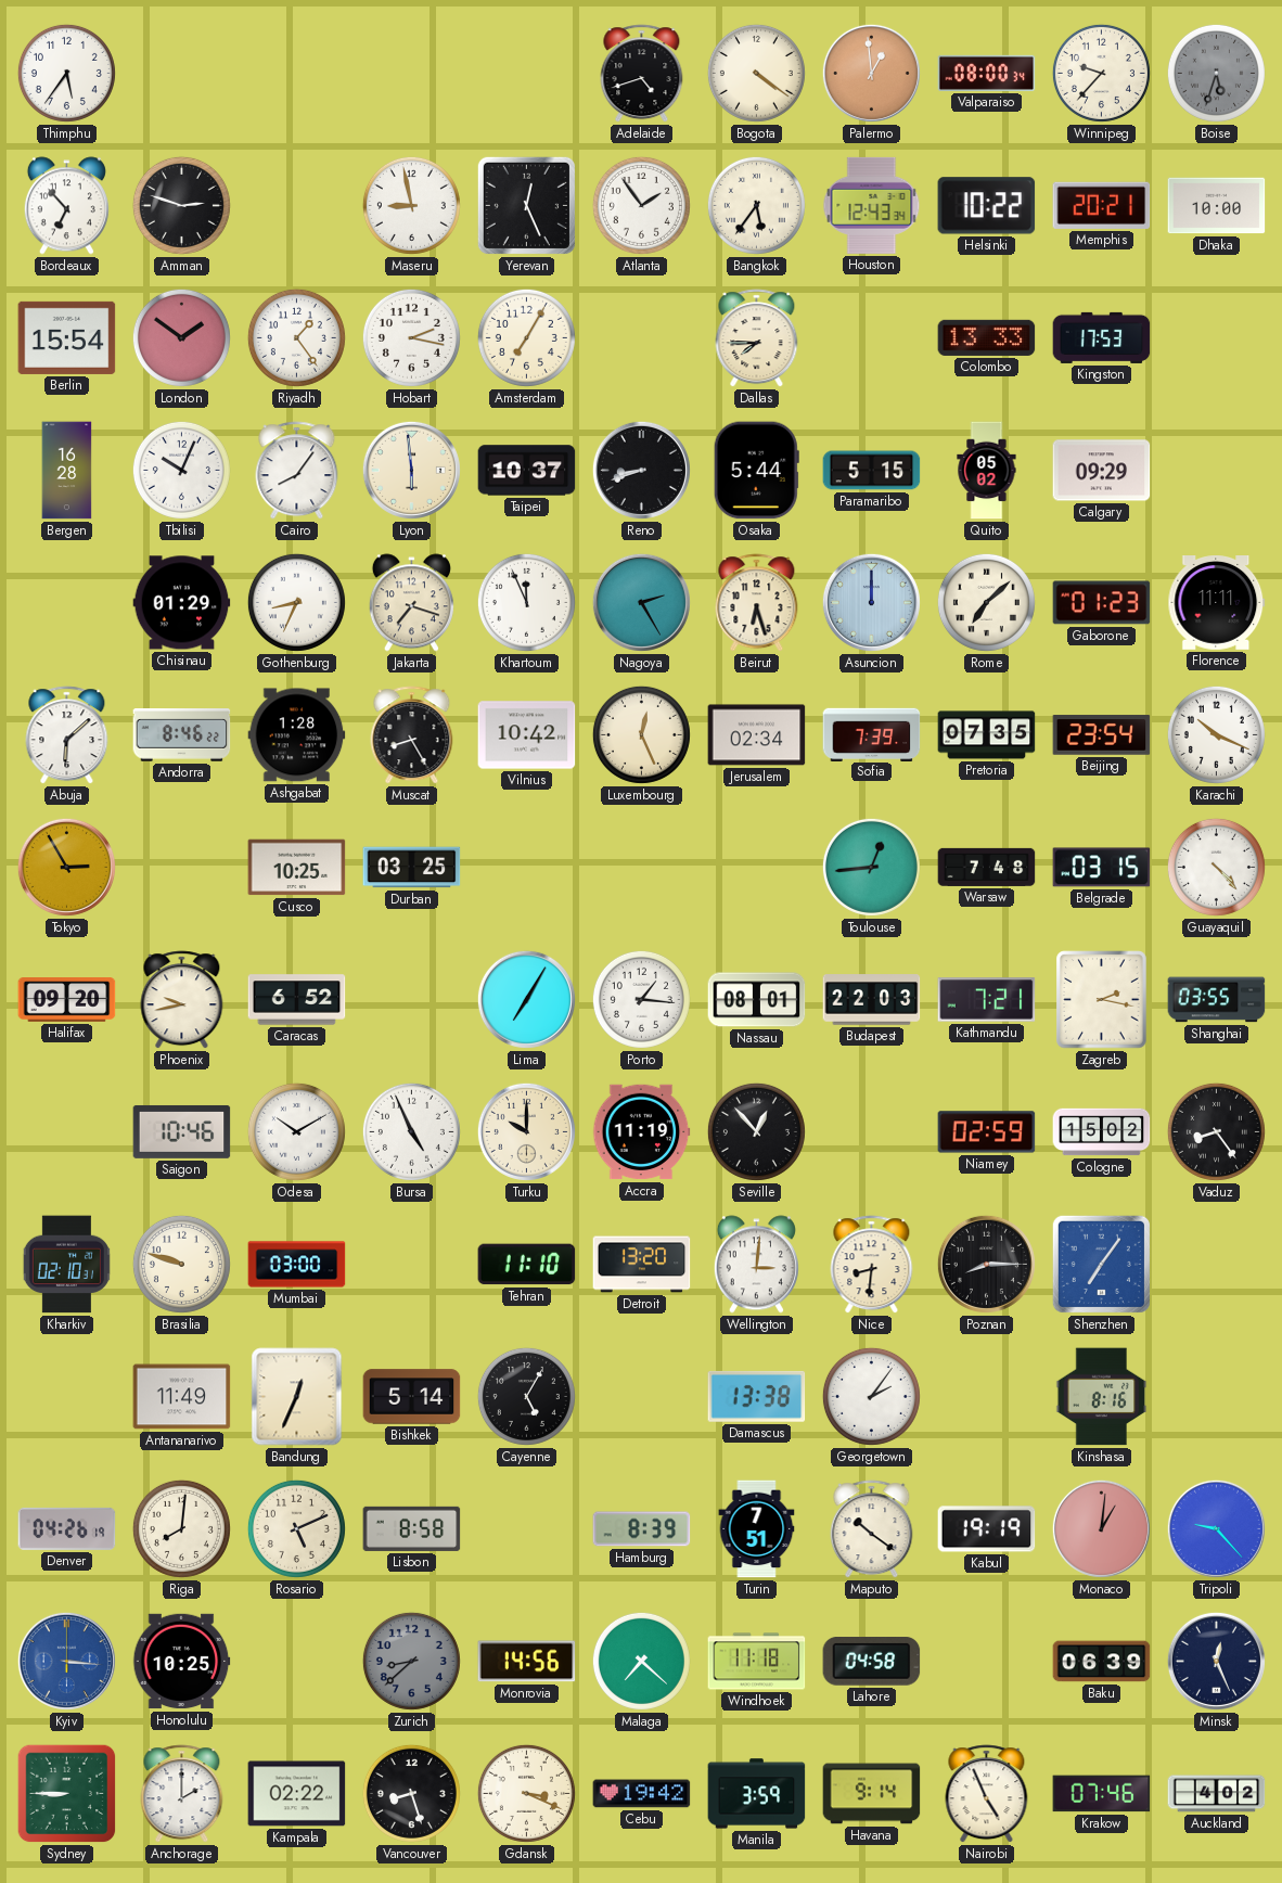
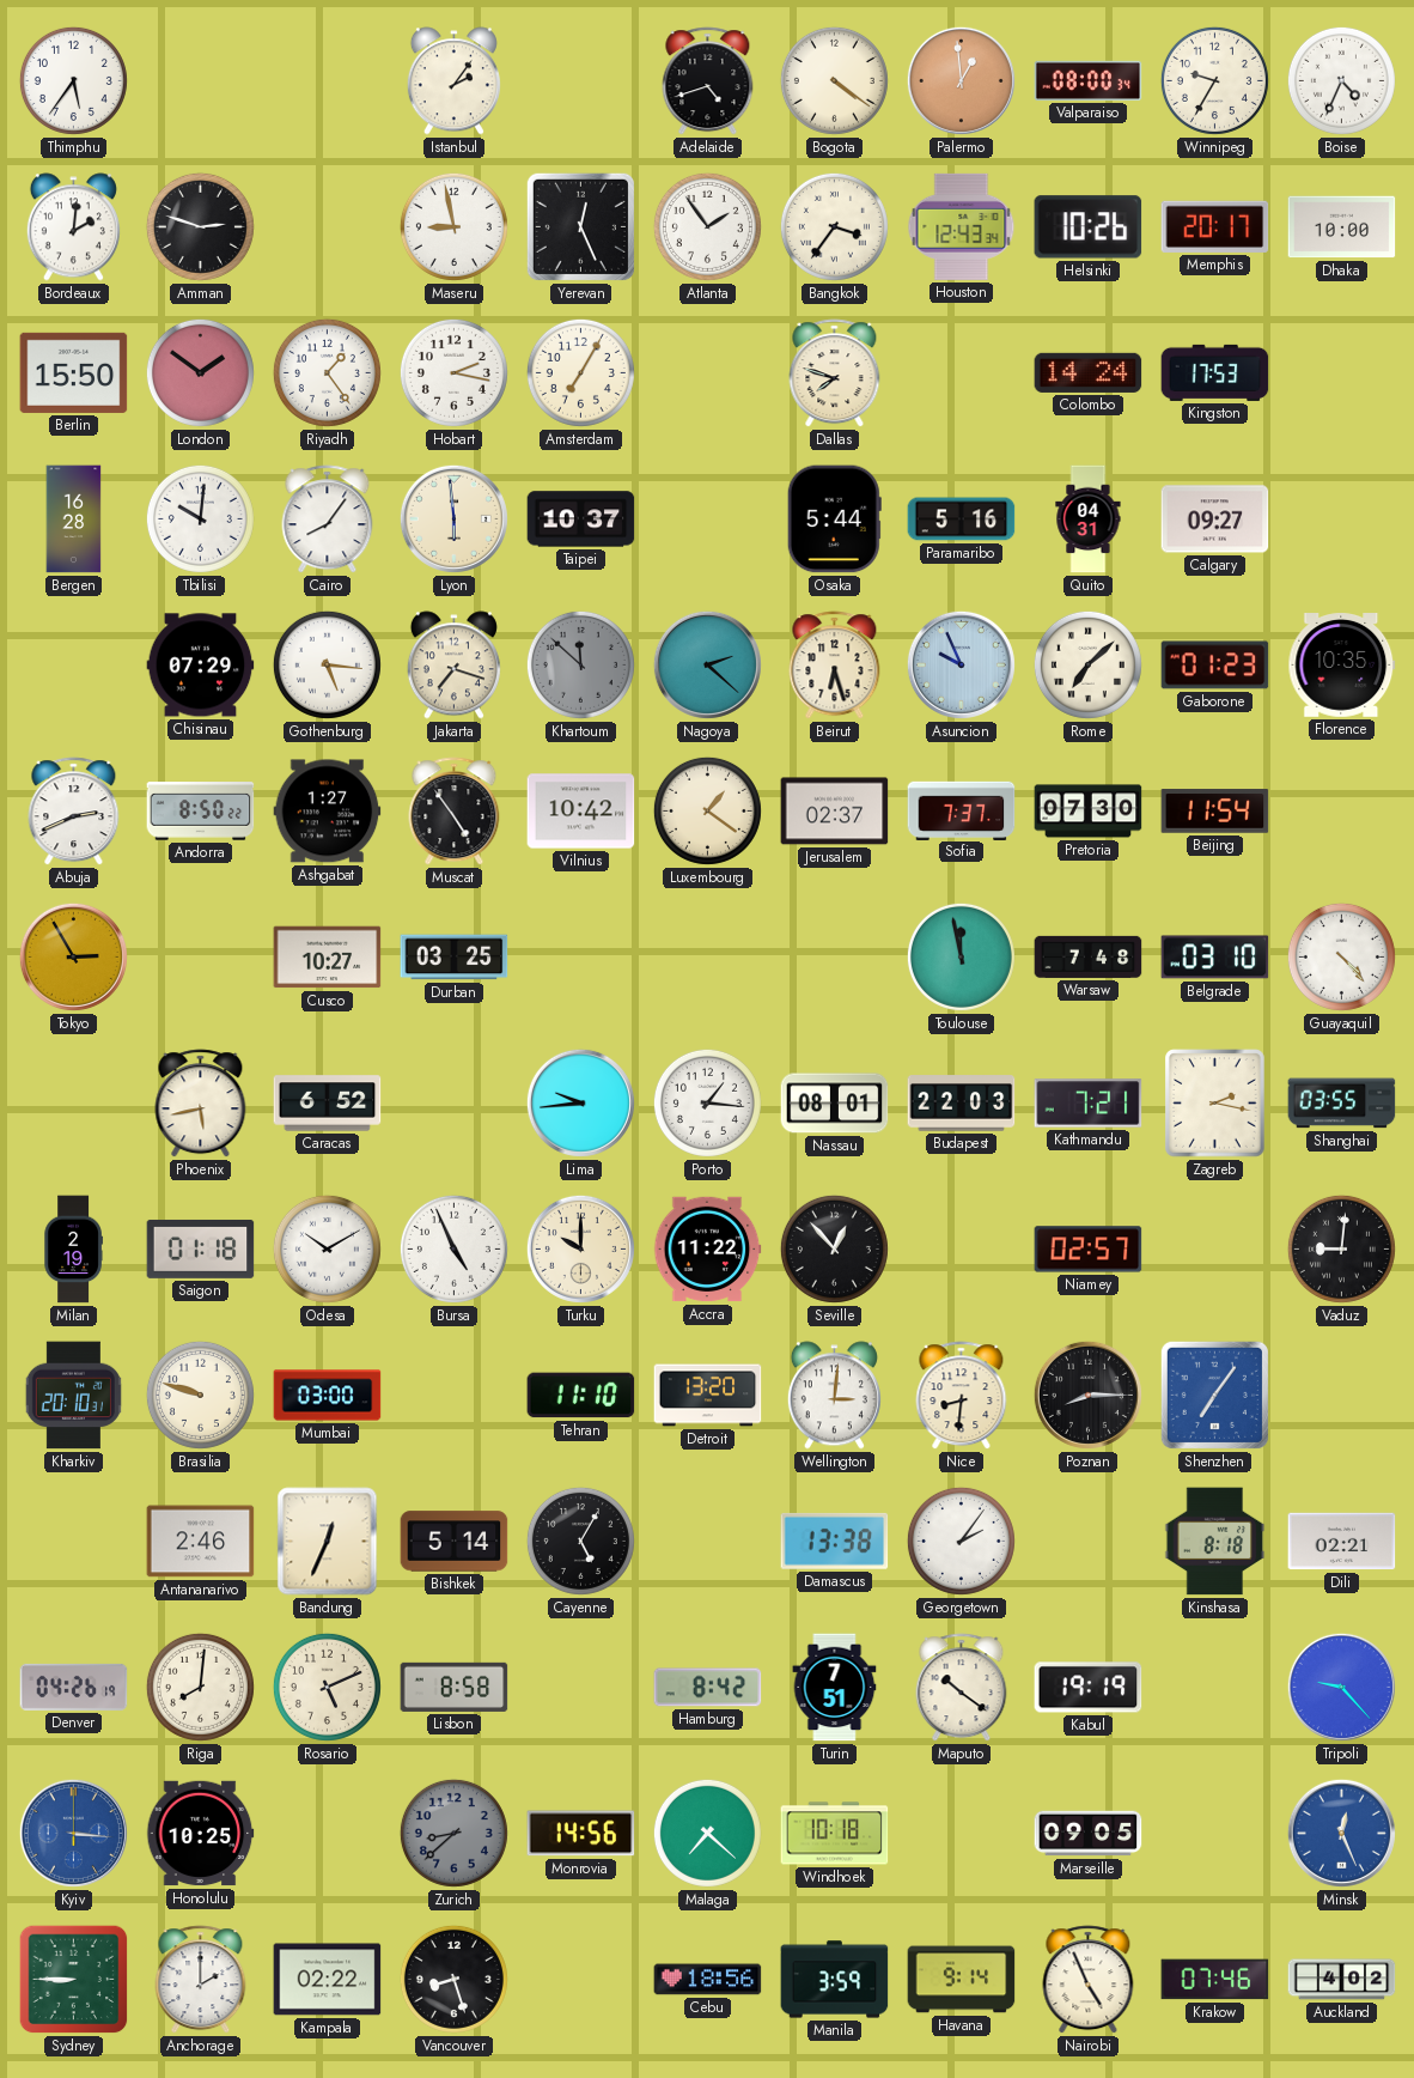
Istanbul: none -> 2:06
Winnipeg: 9:37 -> 9:35
Boise: 5:33 -> 4:34
Boise dial: grey -> white
Bordeaux: 6:53 -> 2:01
Bangkok: 5:36 -> 3:36
Helsinki: 10:22 -> 10:26
Memphis: 20:21 -> 20:17
Berlin: 15:54 -> 15:50
Dallas: 7:45 -> 7:48
Colombo: 13:33 -> 14:24
Tbilisi: 10:04 -> 10:01
Reno: 8:42 -> none
Paramaribo: 5:15 -> 5:16
Quito: 05:02 -> 04:31
Calgary: 09:29 -> 09:27
Chisinau: 01:29 -> 07:29
Gothenburg: 8:34 -> 5:16
Khartoum: 11:56 -> 11:52
Khartoum dial: white -> grey
Nagoya: 2:25 -> 2:22
Asuncion: 12:00 -> 9:56
Florence: 11:11 -> 10:35
Abuja: 6:08 -> 2:41
Andorra: 8:46 -> 8:50
Ashgabat: 1:28 -> 1:27
Muscat: 8:25 -> 4:54
Luxembourg: 12:26 -> 1:21
Jerusalem: 02:34 -> 02:37
Sofia: 7:39 -> 7:37
Pretoria: 07:35 -> 07:30
Beijing: 23:54 -> 11:54
Karachi: 10:19 -> none
Cusco: 10:25 -> 10:27
Toulouse: 12:44 -> 11:58
Belgrade: 03:15 -> 03:10
Halifax: 09:20 -> none
Phoenix: 9:43 -> 5:43
Lima: 7:05 -> 9:44
Milan: none -> 2:19
Saigon: 10:46 -> 01:18
Accra: 11:19 -> 11:22
Niamey: 02:59 -> 02:57
Cologne: 15:02 -> none
Vaduz: 8:24 -> 9:01
Kharkiv: 02:10 -> 20:10
Antananarivo: 11:49 -> 2:46
Kinshasa: 8:16 -> 8:18
Dili: none -> 02:21
Hamburg: 8:39 -> 8:42
Monaco: 1:01 -> none
Windhoek: 11:18 -> 10:18
Lahore: 04:58 -> none
Marseille: none -> 09:05
Baku: 06:39 -> none
Minsk dial: navy -> blue
Gdansk: 3:19 -> none
Cebu: 19:42 -> 18:56
